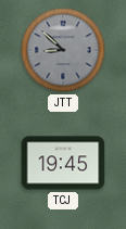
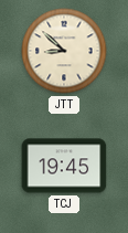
JTT dial: grey -> cream
